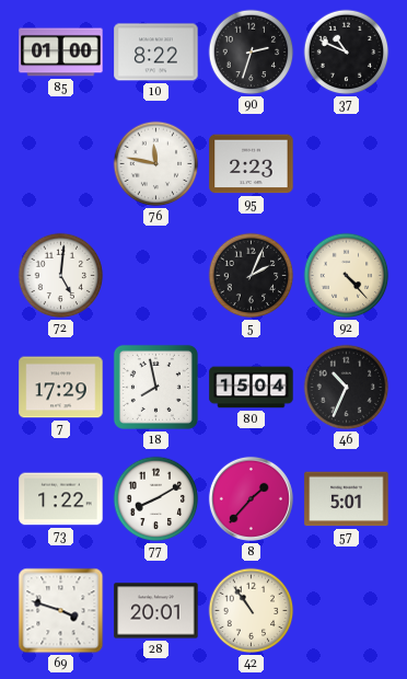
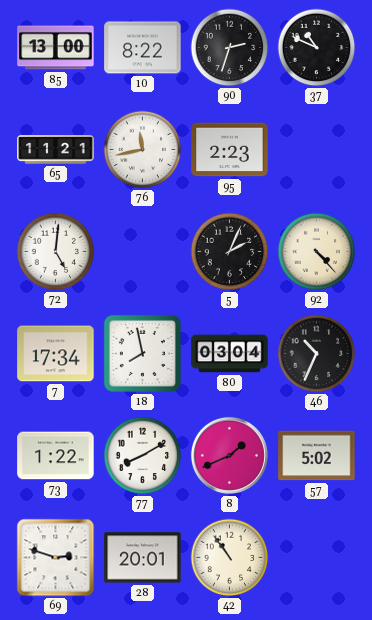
85: 01:00 -> 13:00
65: none -> 11:21
76: 11:47 -> 11:43
7: 17:29 -> 17:34
80: 15:04 -> 03:04
8: 1:37 -> 1:41
57: 5:01 -> 5:02
69: 3:48 -> 2:48
